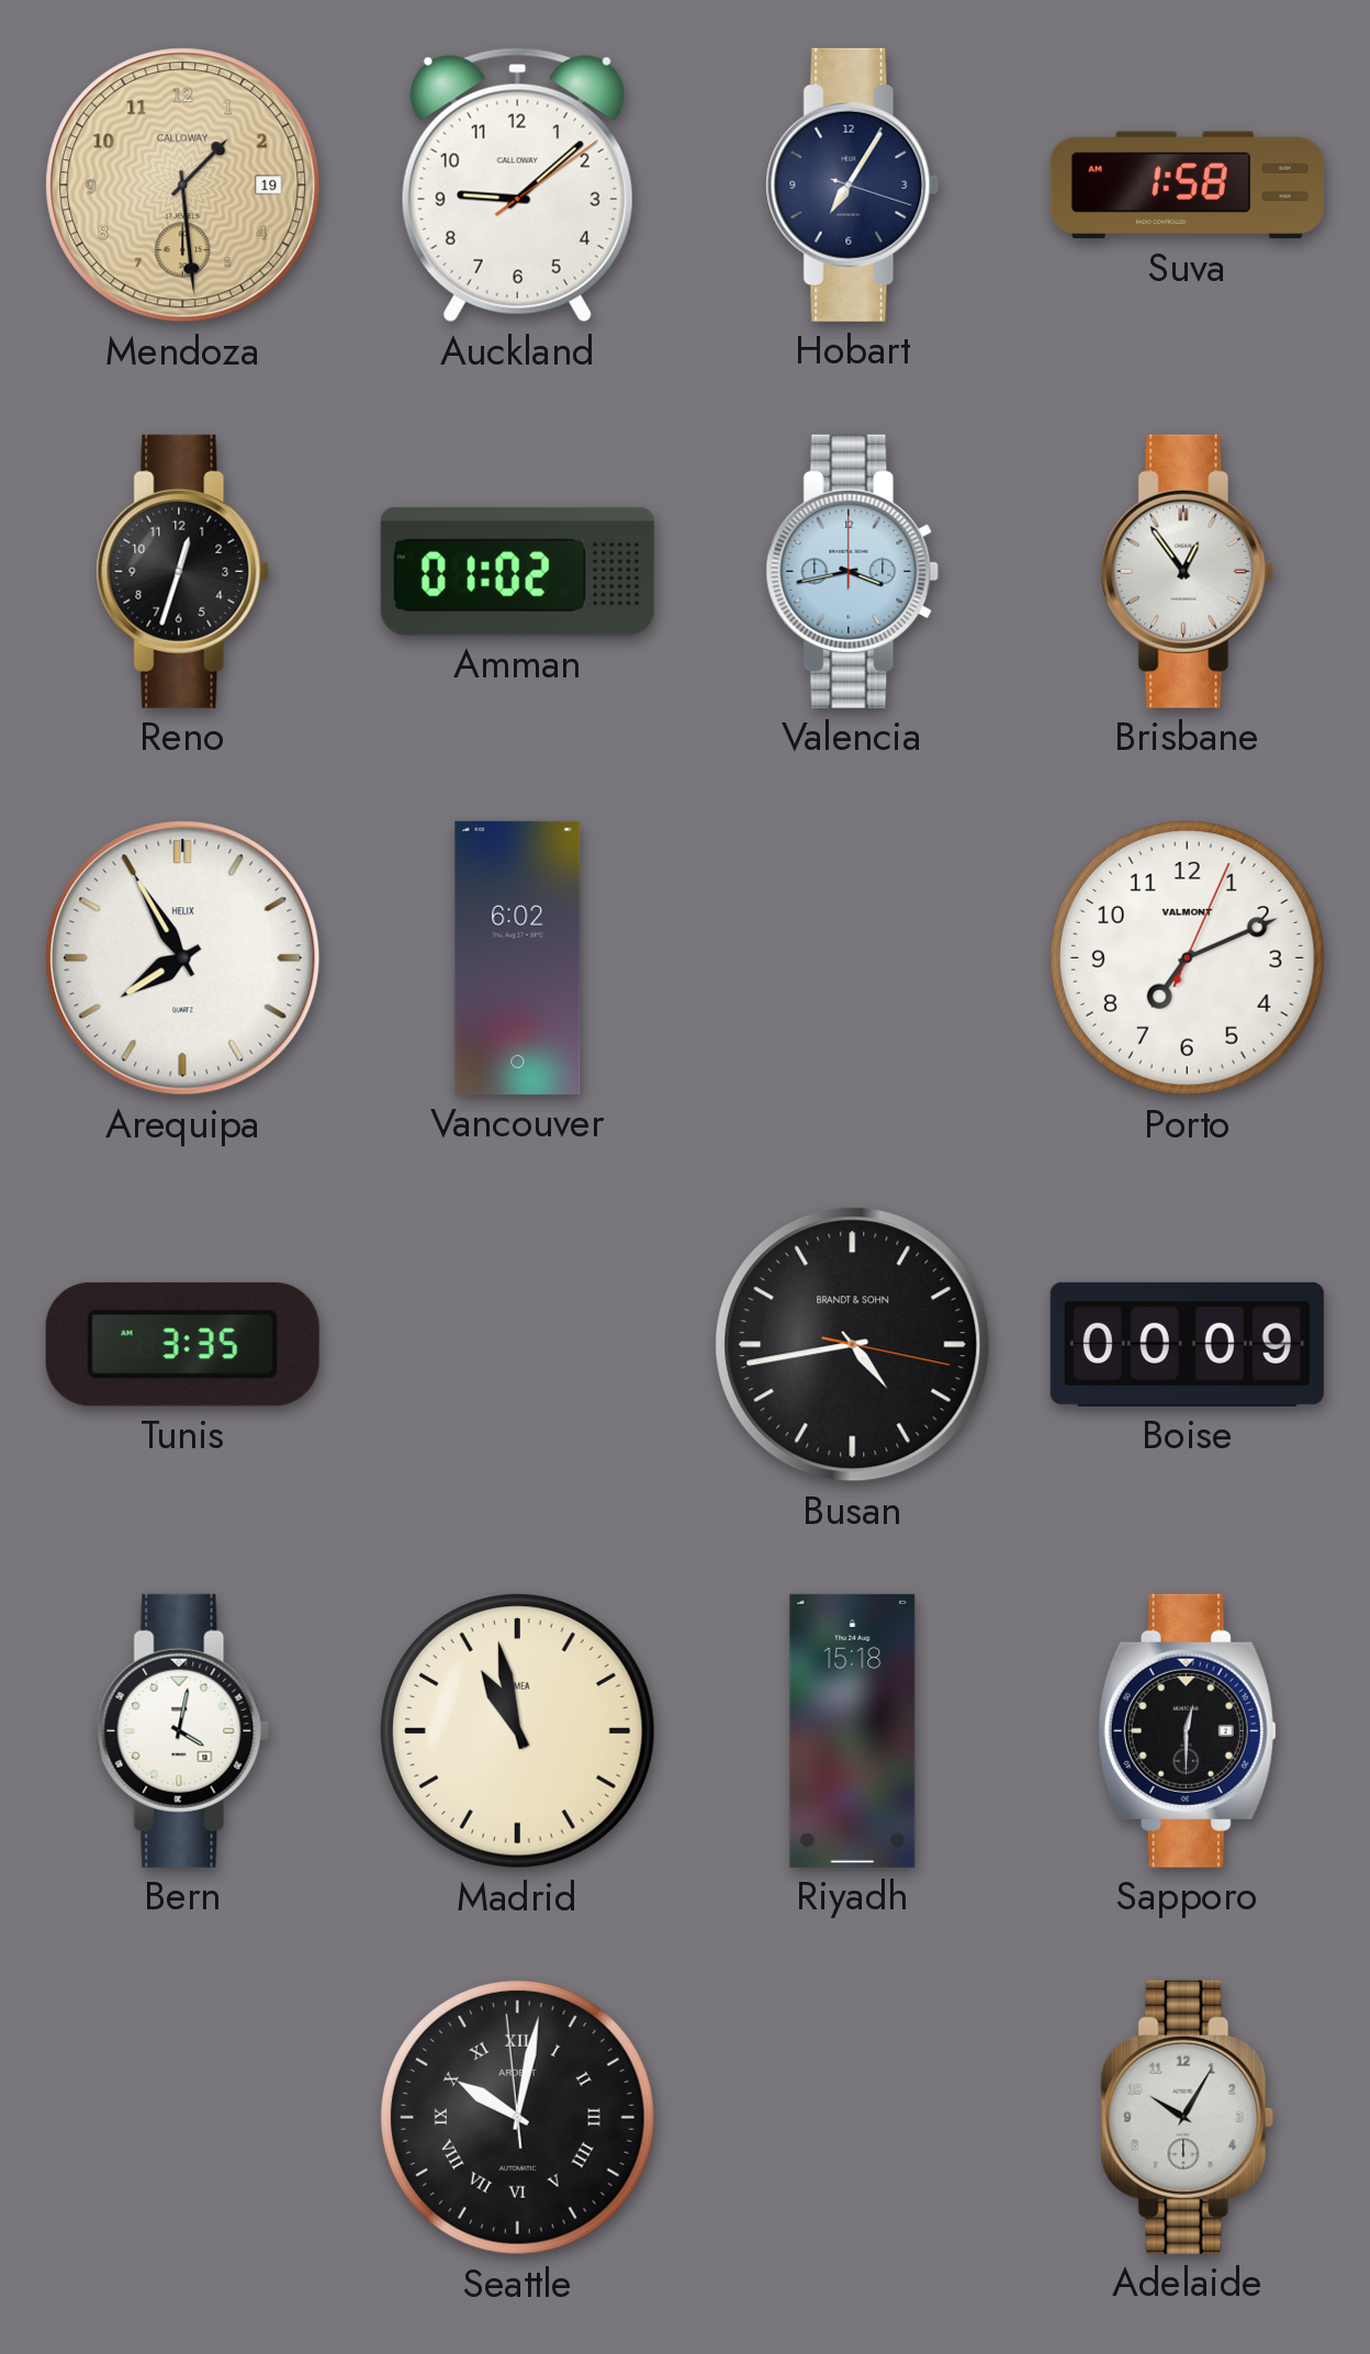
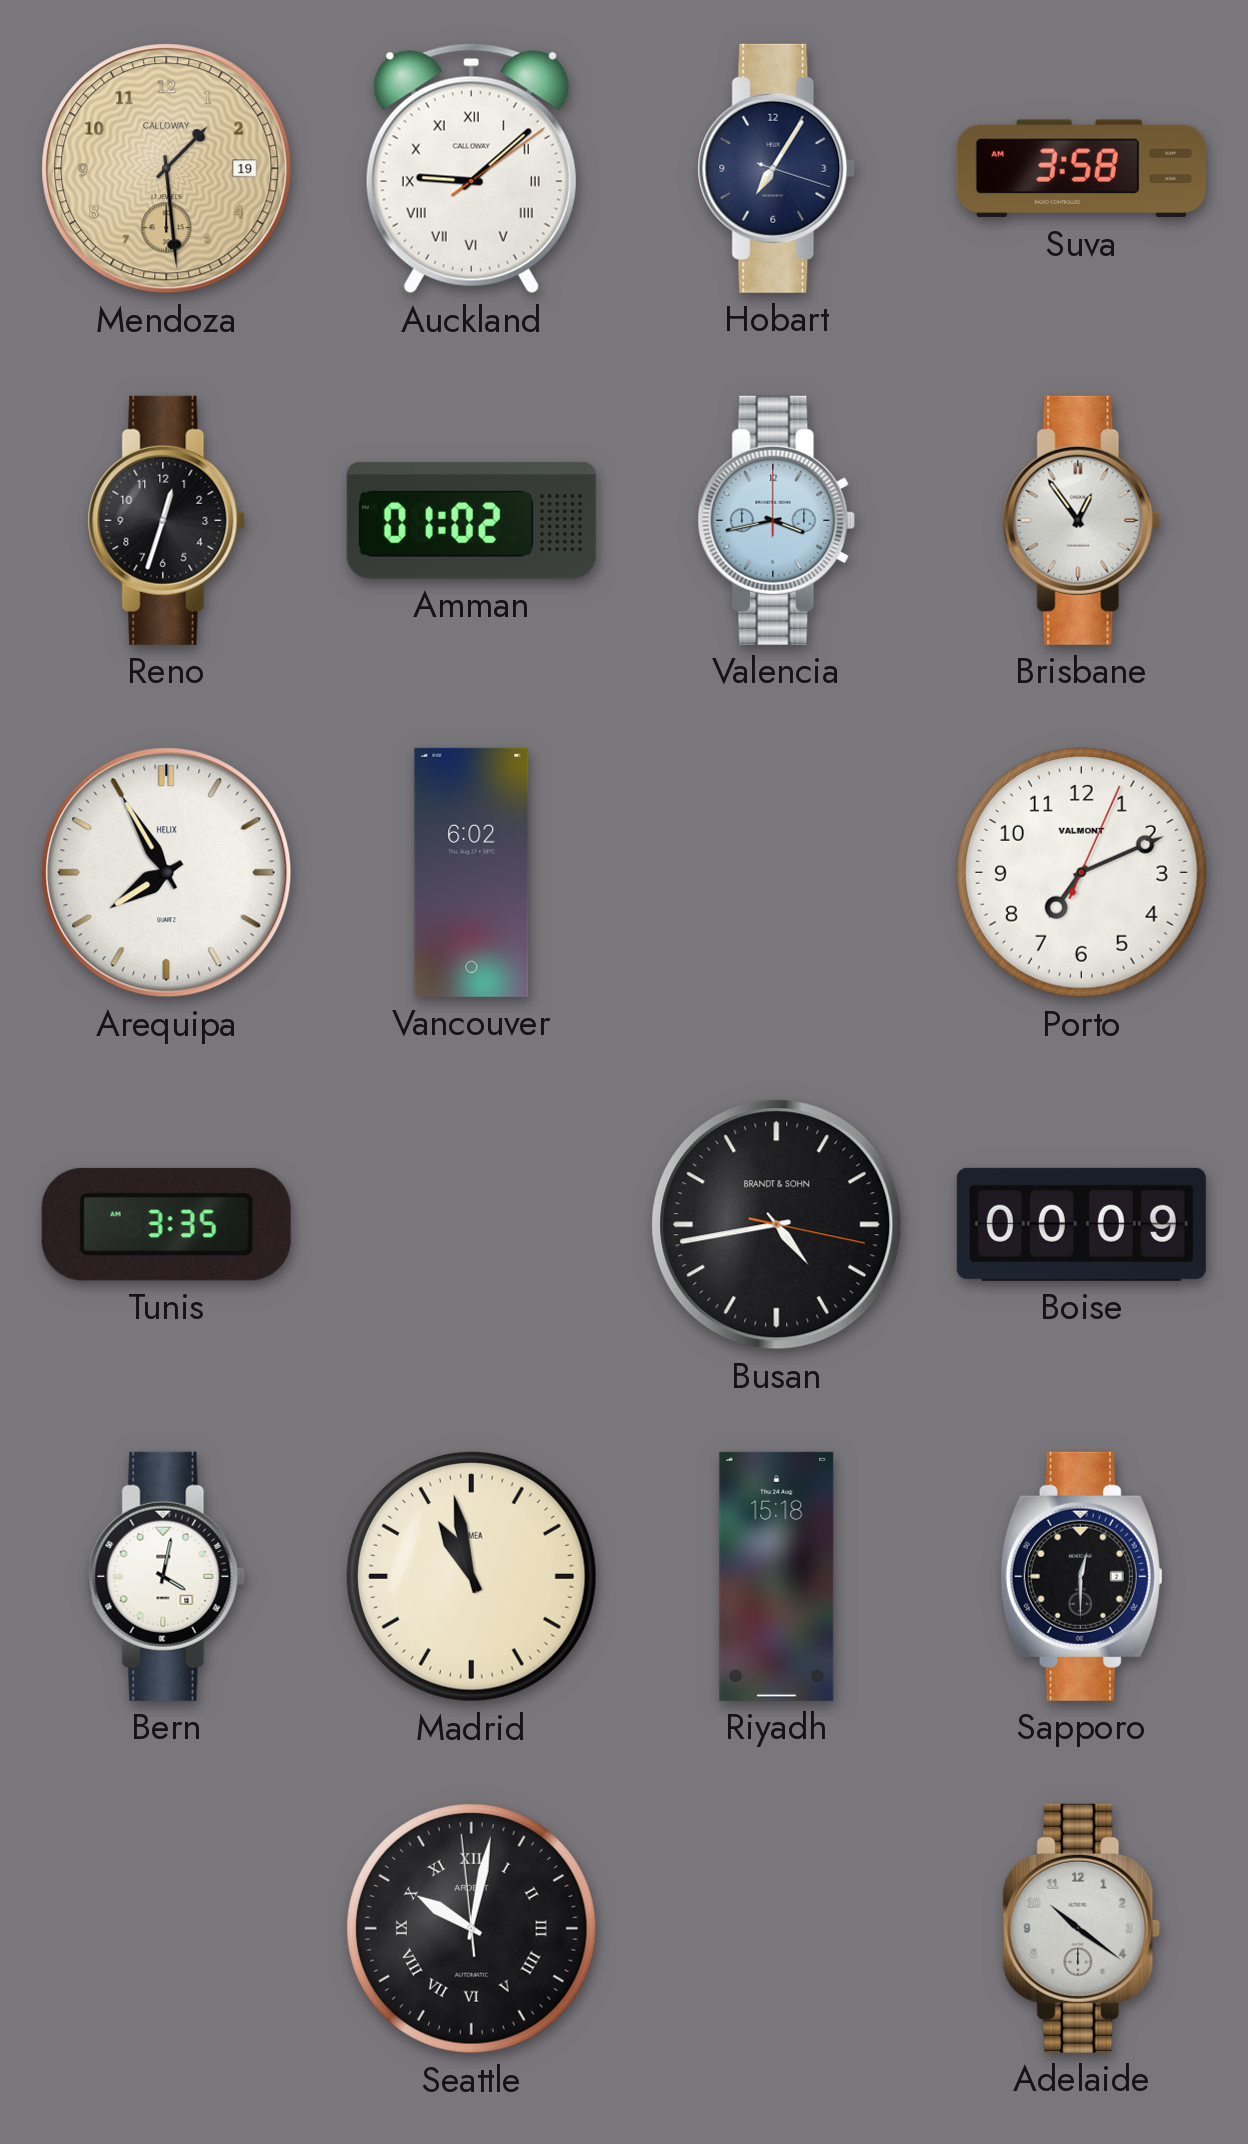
Auckland numerals: Arabic -> Roman
Suva: 1:58 -> 3:58
Adelaide: 10:05 -> 10:21
